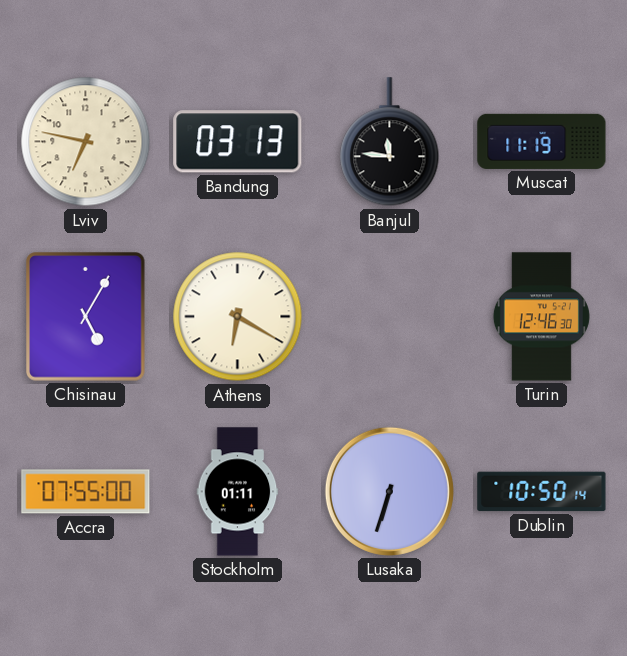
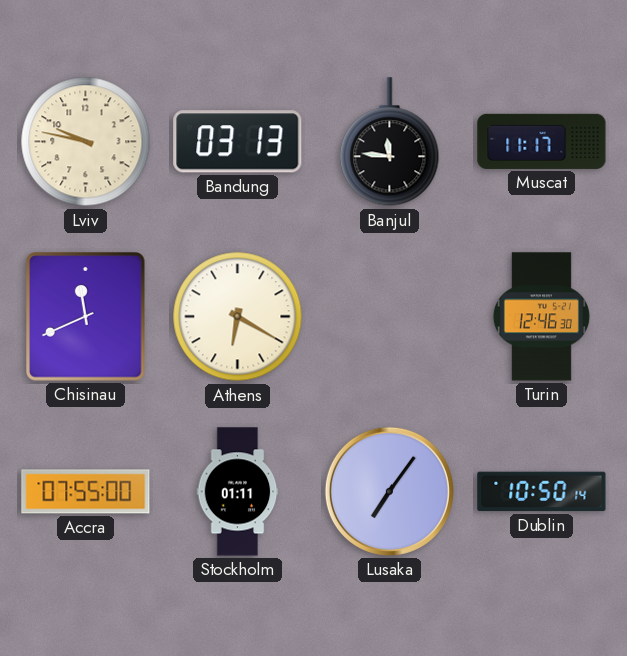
Lviv: 6:47 -> 9:47
Muscat: 11:19 -> 11:17
Chisinau: 5:05 -> 11:41
Lusaka: 6:33 -> 7:06
